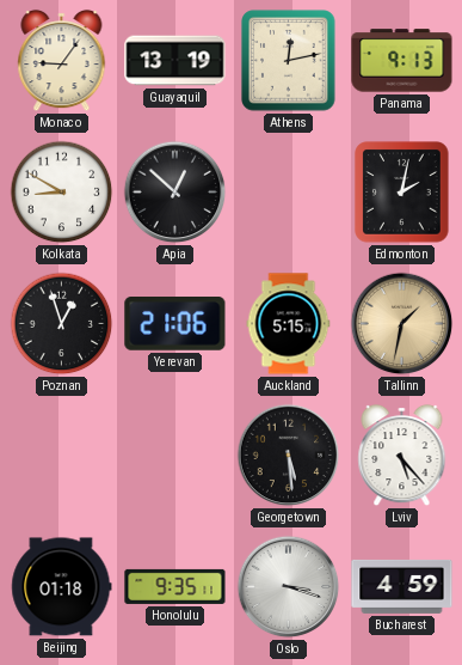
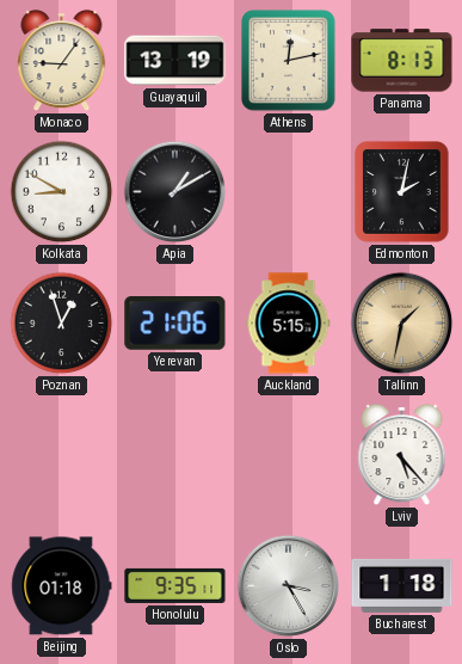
Panama: 9:13 -> 8:13
Apia: 12:52 -> 1:10
Georgetown: 5:29 -> none
Oslo: 3:18 -> 3:25
Bucharest: 4:59 -> 1:18
